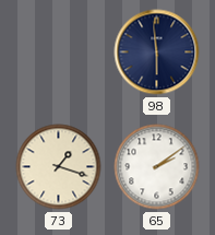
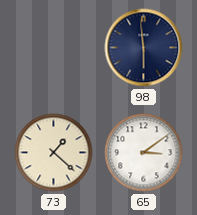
73: 1:18 -> 1:22
65: 2:09 -> 3:09
